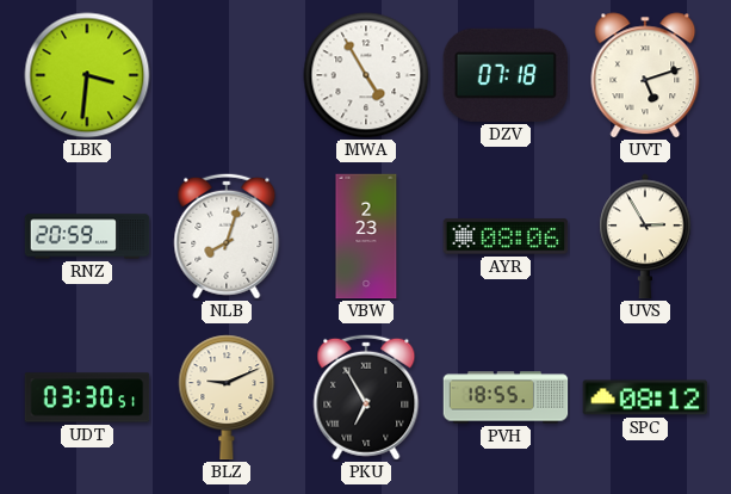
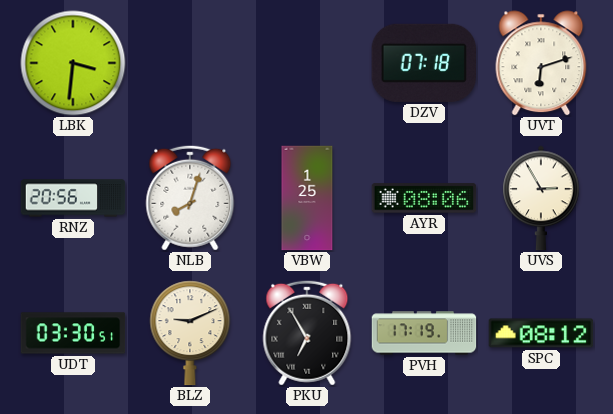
MWA: 4:55 -> none
UVT: 5:12 -> 6:12
RNZ: 20:59 -> 20:56
VBW: 2:23 -> 1:25
PVH: 18:55 -> 17:19
